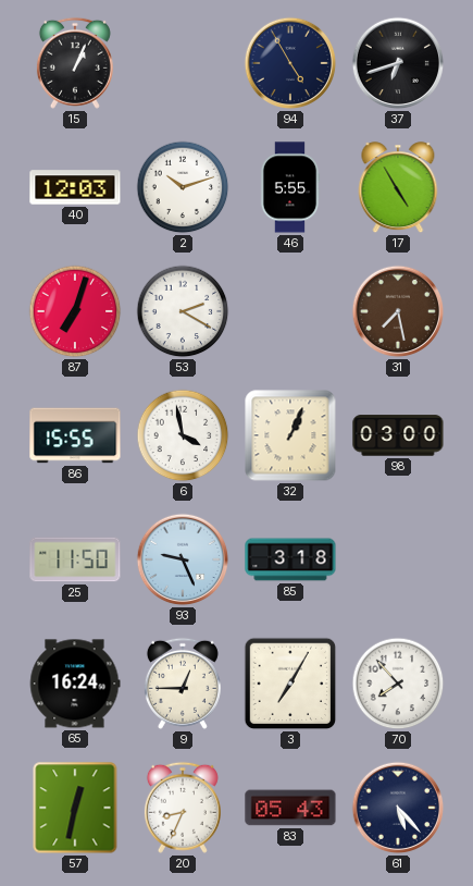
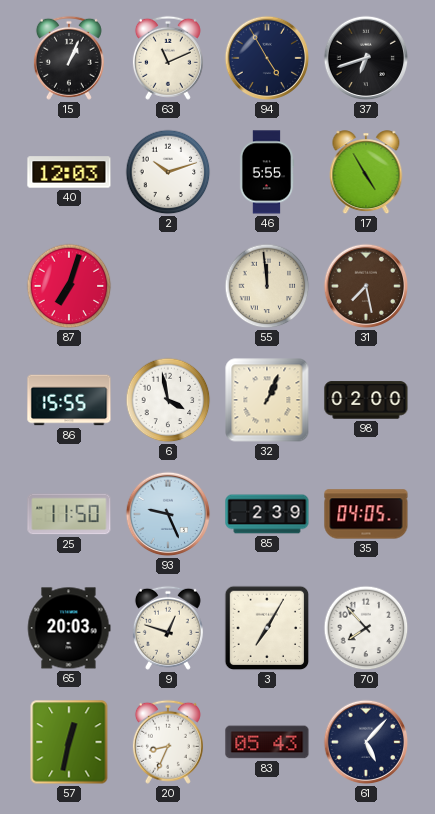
63: none -> 11:11
53: 2:20 -> none
55: none -> 11:59
98: 03:00 -> 02:00
85: 3:18 -> 2:39
35: none -> 04:05
65: 16:24 -> 20:03
9: 12:45 -> 12:48
61: 5:23 -> 5:07
